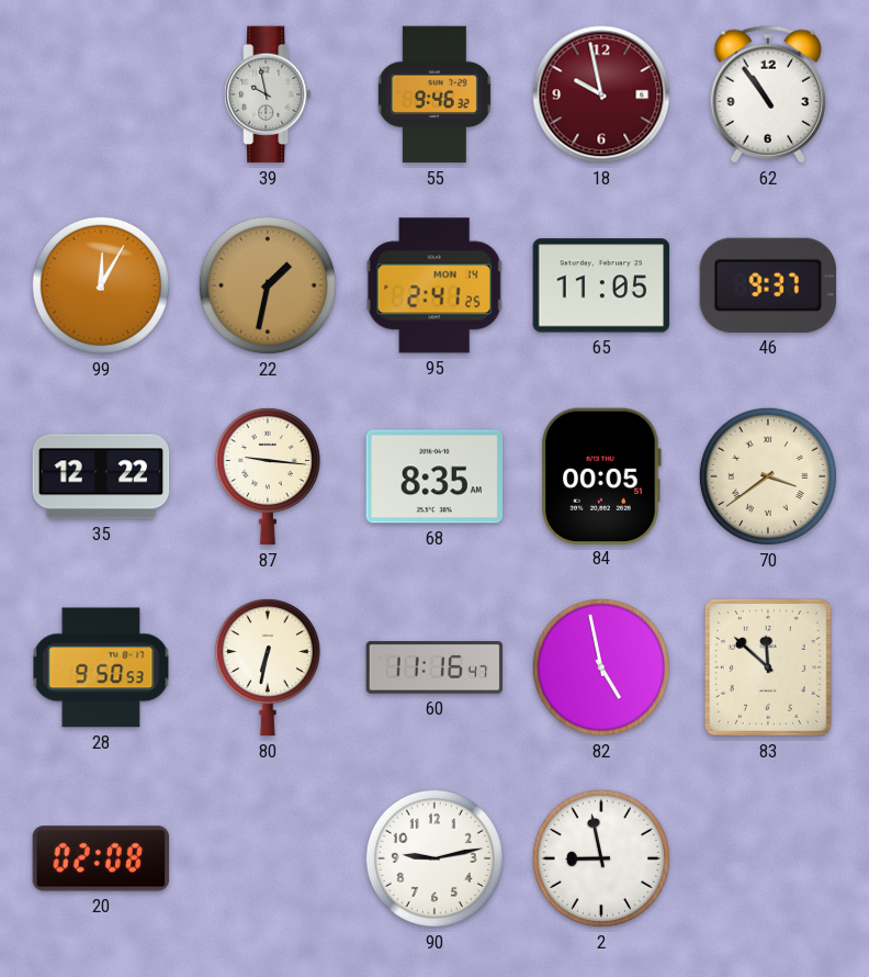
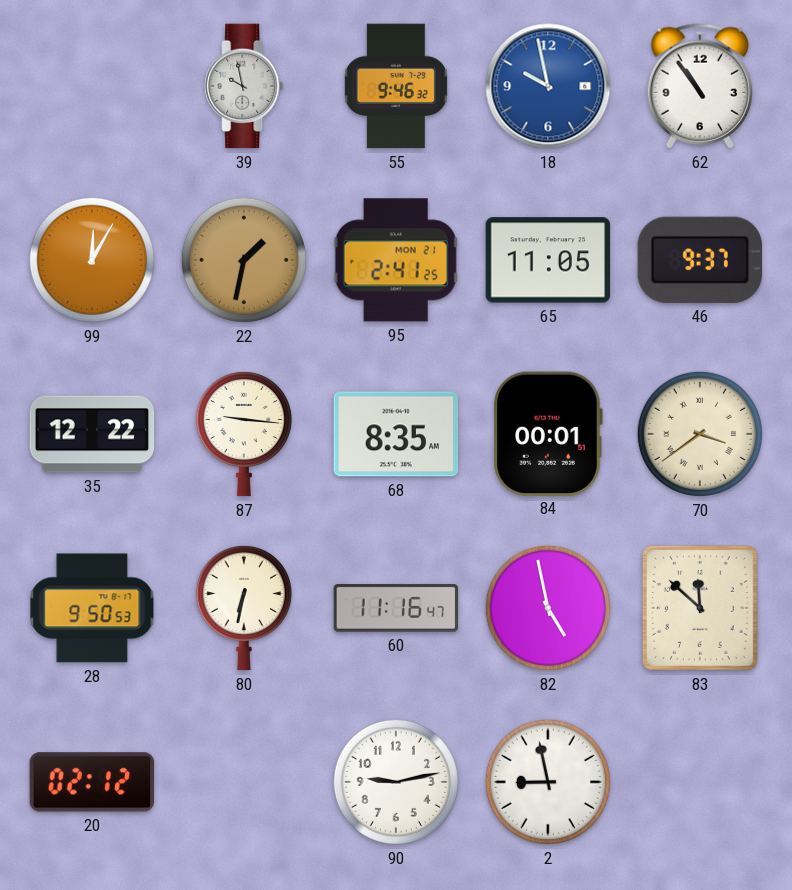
18 dial: burgundy -> blue
95 date: MON 14 -> MON 21
84: 00:05 -> 00:01
20: 02:08 -> 02:12
